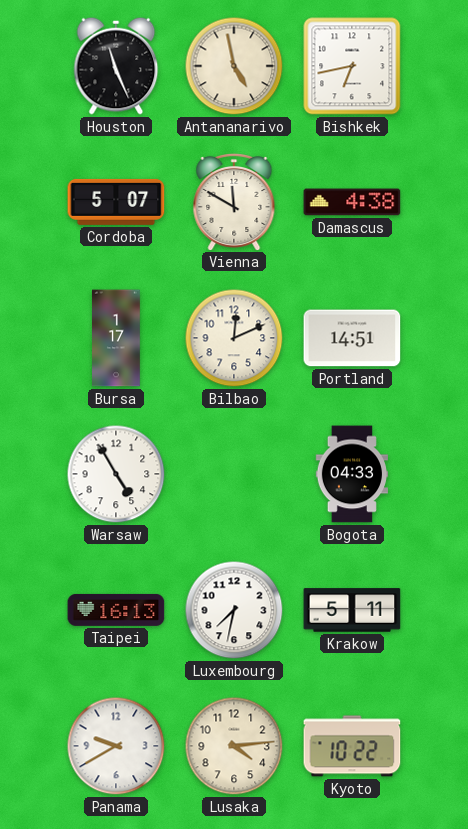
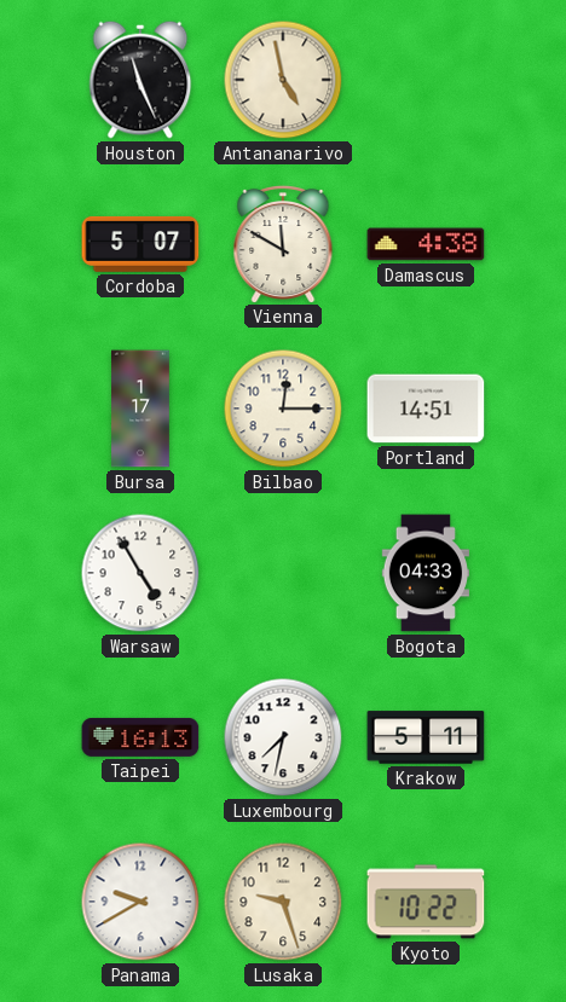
Bishkek: 6:43 -> none
Bilbao: 12:11 -> 12:15
Lusaka: 4:14 -> 9:27
